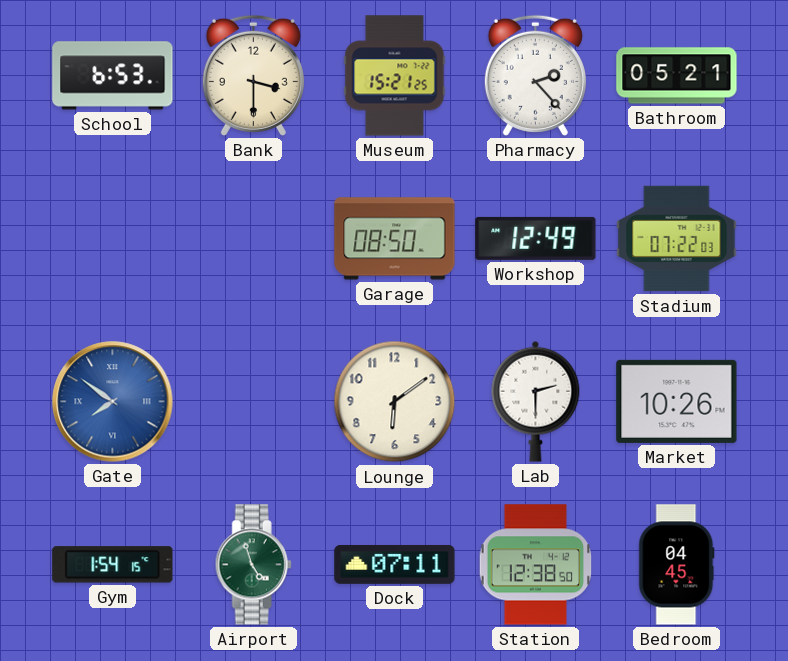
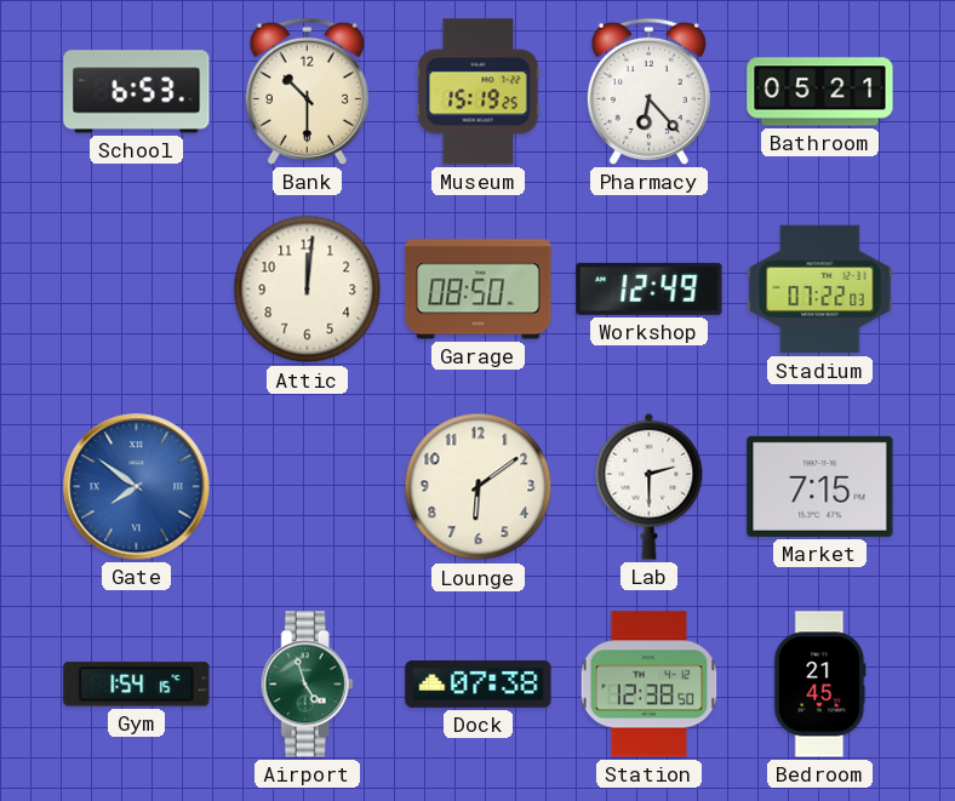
Bank: 3:30 -> 10:30
Museum: 15:21 -> 15:19
Pharmacy: 2:23 -> 6:23
Attic: none -> 12:01
Market: 10:26 -> 7:15
Dock: 07:11 -> 07:38
Bedroom: 04:45 -> 21:45
